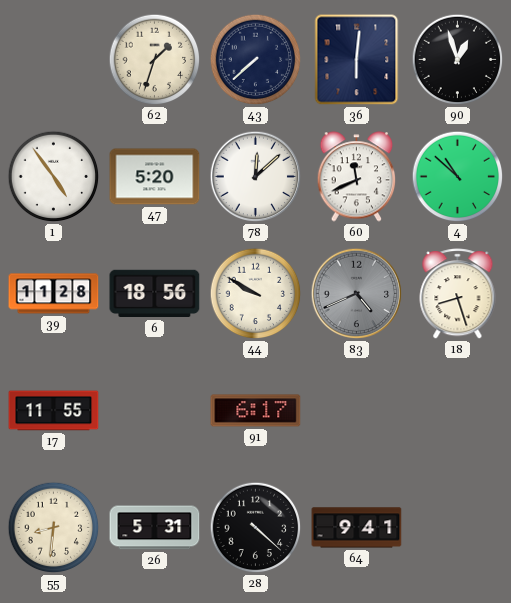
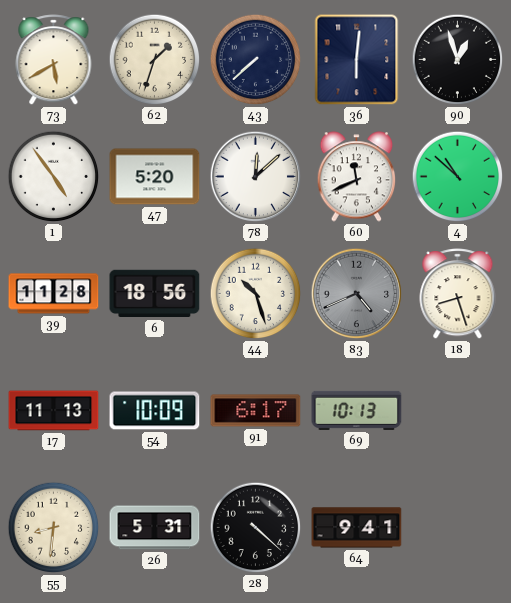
73: none -> 5:40
44: 9:50 -> 10:27
17: 11:55 -> 11:13
54: none -> 10:09
69: none -> 10:13
